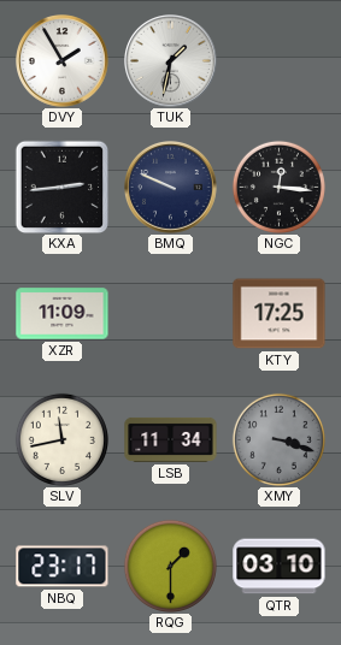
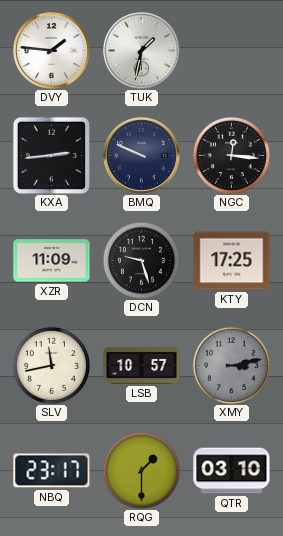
DVY: 1:55 -> 1:46
DCN: none -> 9:27
LSB: 11:34 -> 10:57
XMY: 3:18 -> 3:13
